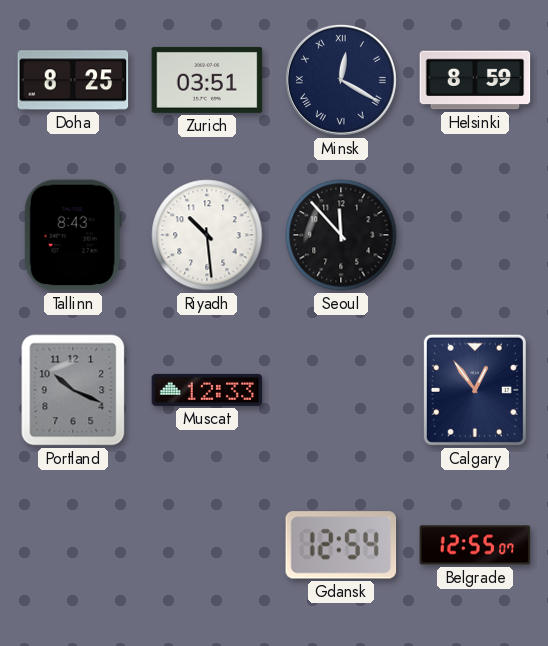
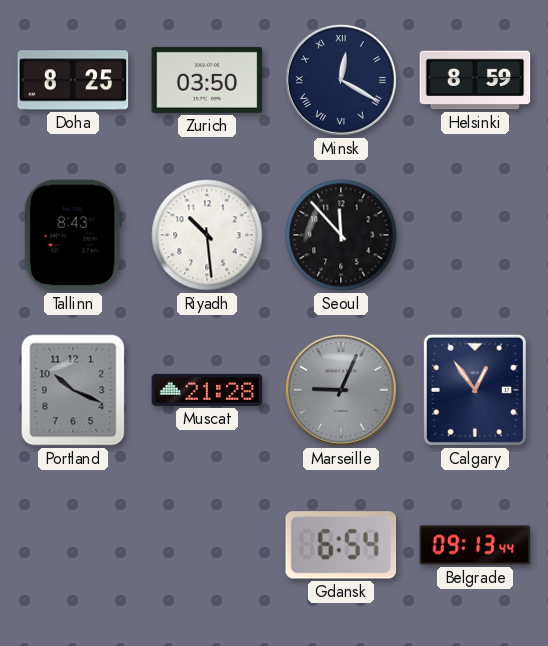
Zurich: 03:51 -> 03:50
Muscat: 12:33 -> 21:28
Marseille: none -> 9:04
Gdansk: 12:54 -> 6:54
Belgrade: 12:55 -> 09:13
